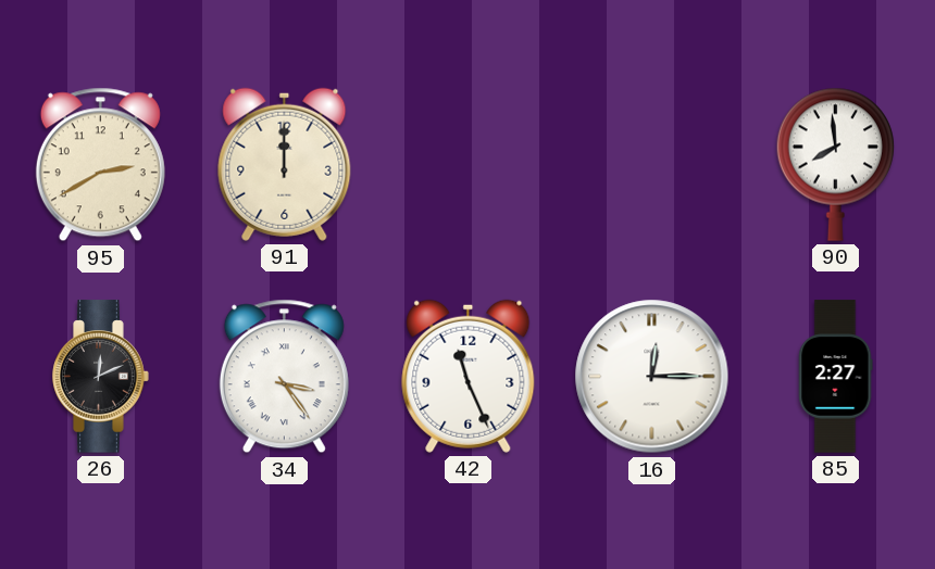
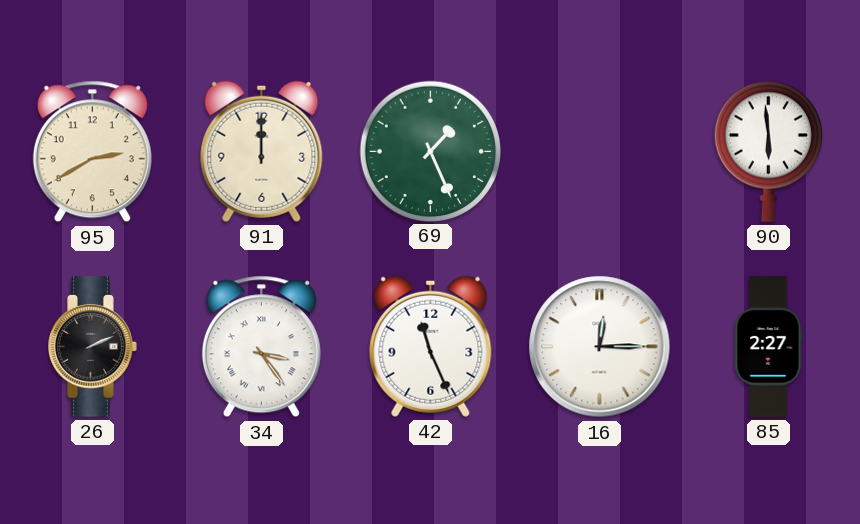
69: none -> 1:26
90: 7:59 -> 5:59
26: 12:11 -> 2:11
